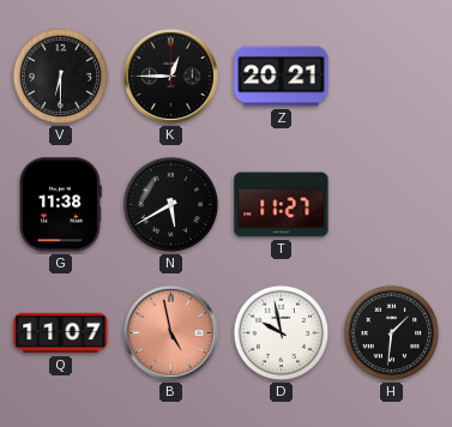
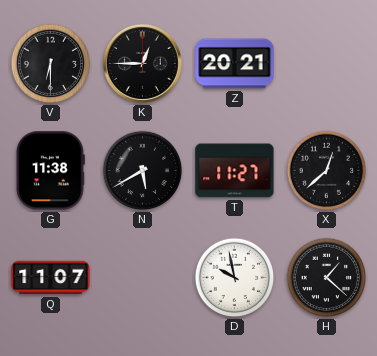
X: none -> 12:38
B: 4:58 -> none
H: 1:31 -> 1:22
